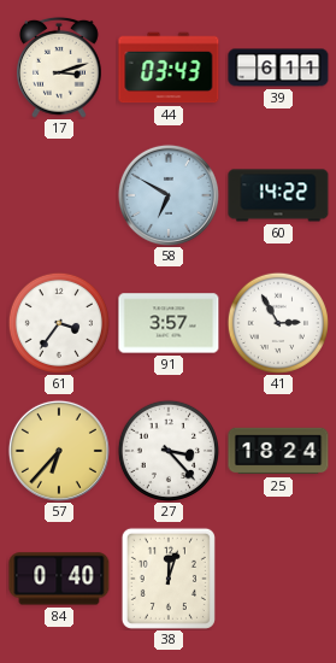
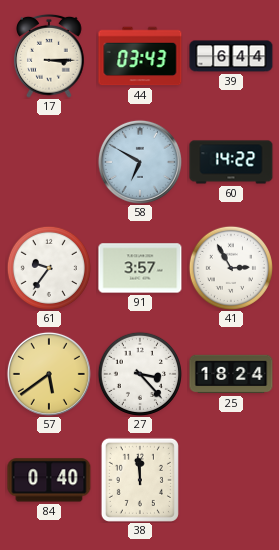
17: 3:12 -> 3:15
39: 6:11 -> 6:44
61: 3:36 -> 9:36
57: 6:37 -> 5:39
38: 12:03 -> 11:59
